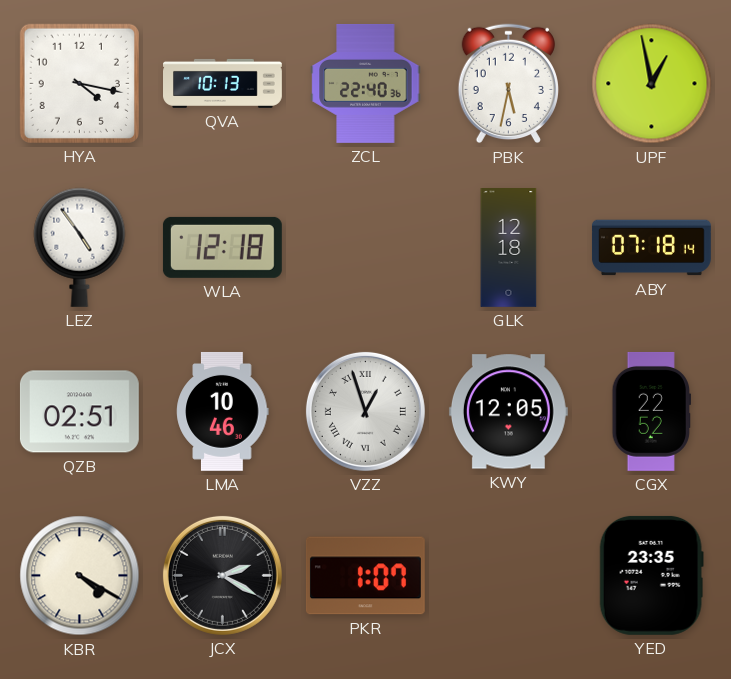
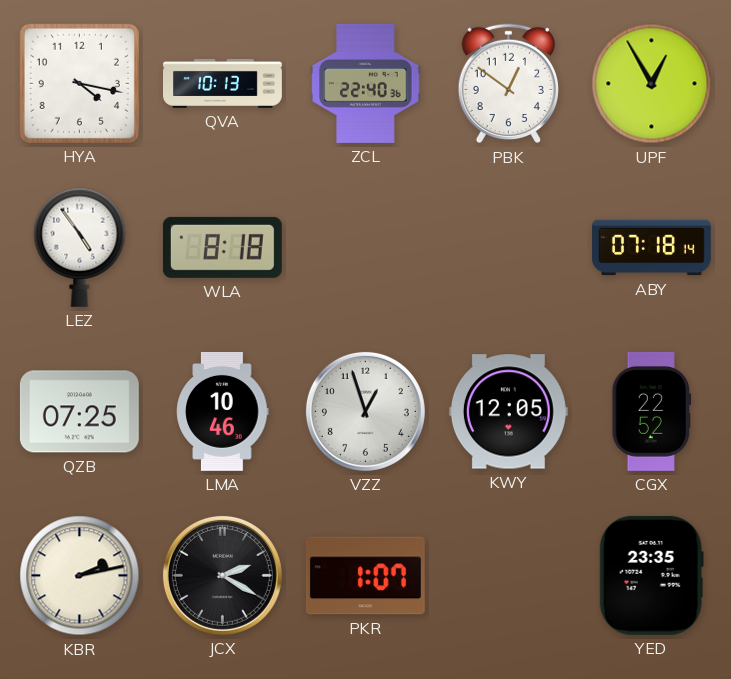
PBK: 5:32 -> 12:51
UPF: 12:58 -> 12:55
WLA: 12:18 -> 8:18
GLK: 12:18 -> none
QZB: 02:51 -> 07:25
VZZ numerals: Roman -> Arabic
KBR: 4:20 -> 2:13
